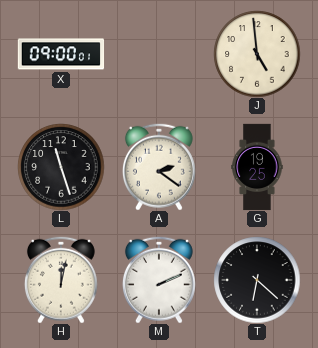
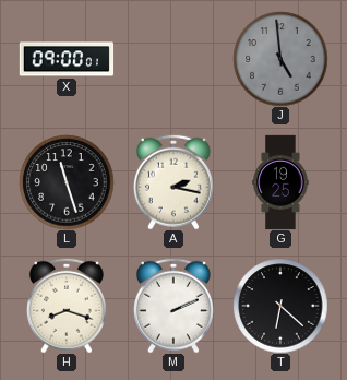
J dial: cream -> grey
A: 2:21 -> 2:17
H: 12:02 -> 8:18
